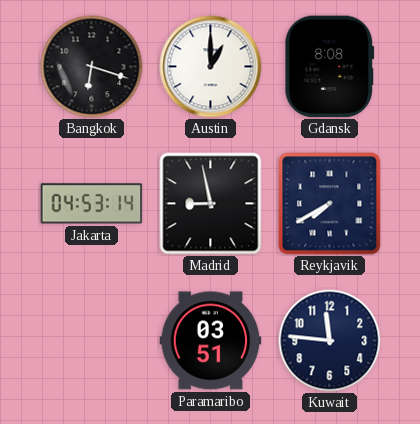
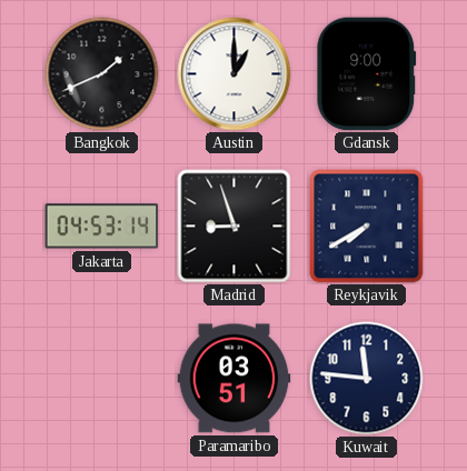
Bangkok: 6:18 -> 1:41
Gdansk: 8:08 -> 9:00
Madrid: 8:58 -> 8:57
